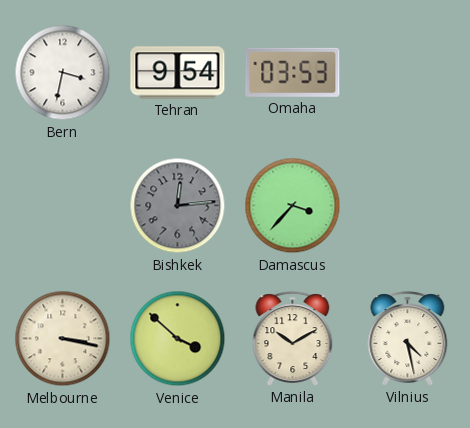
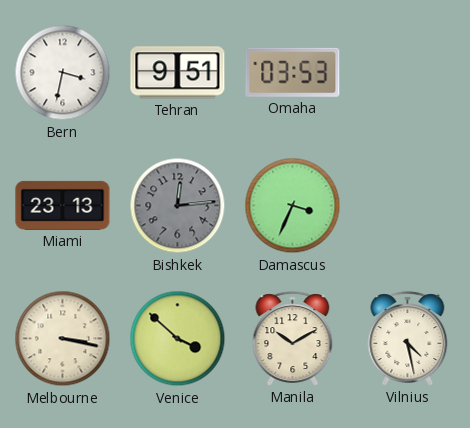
Tehran: 9:54 -> 9:51
Miami: none -> 23:13
Damascus: 3:37 -> 3:34
